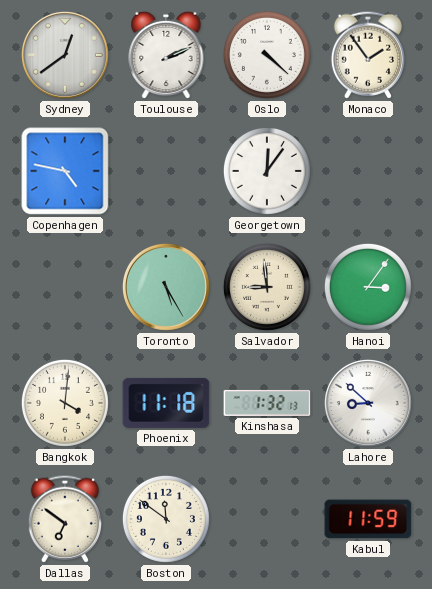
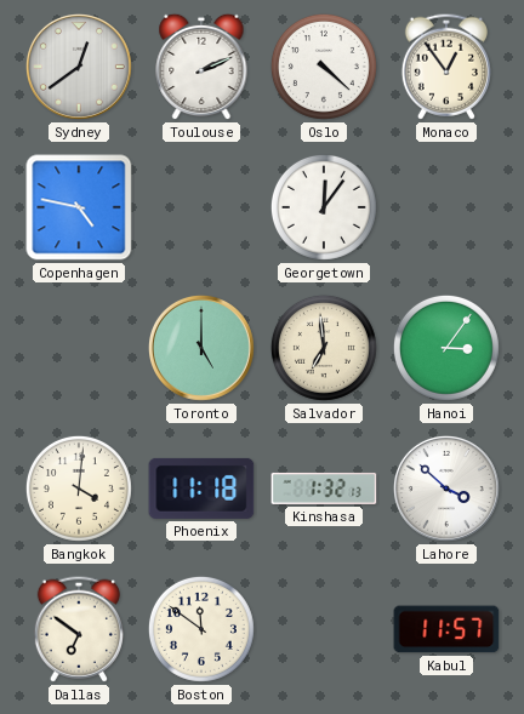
Monaco: 1:54 -> 12:54
Toronto: 5:25 -> 5:00
Salvador: 8:59 -> 6:59
Lahore: 8:52 -> 3:52
Kabul: 11:59 -> 11:57
